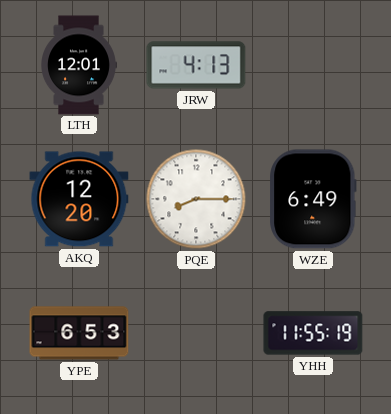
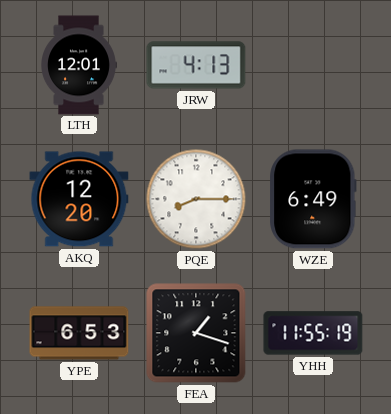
FEA: none -> 1:18
